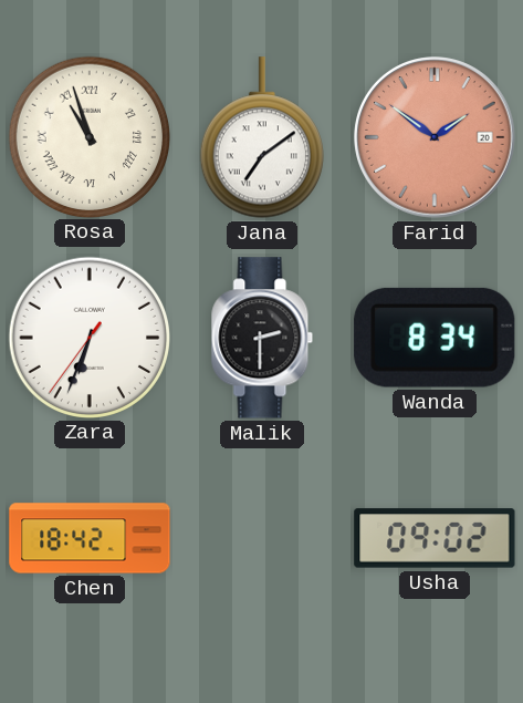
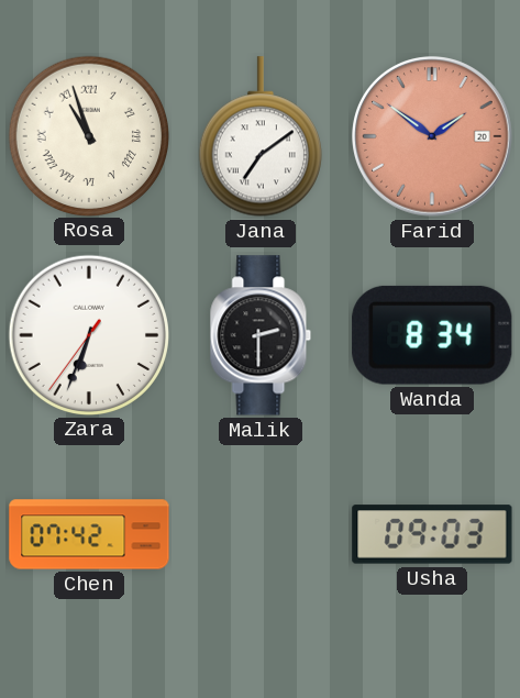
Chen: 18:42 -> 07:42
Usha: 09:02 -> 09:03
